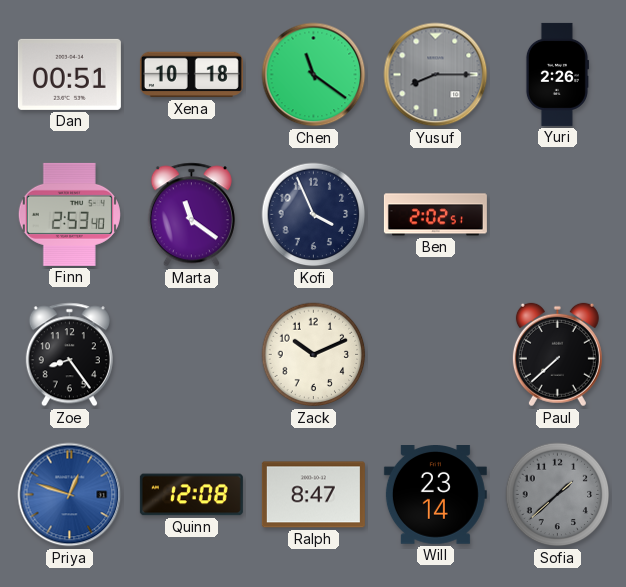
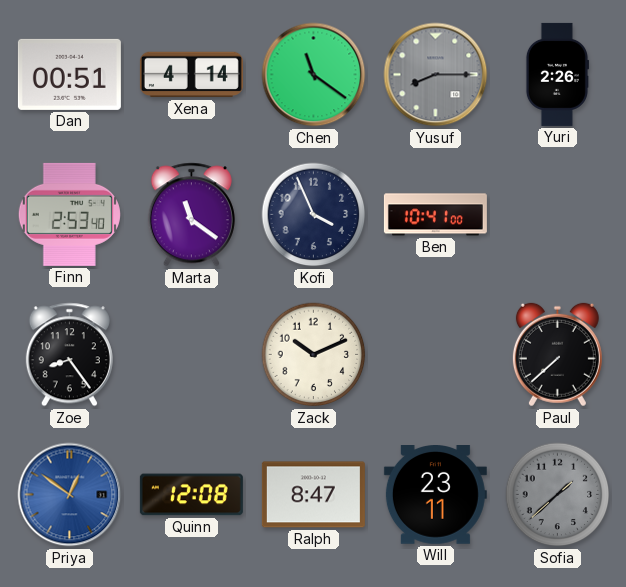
Xena: 10:18 -> 4:14
Ben: 2:02 -> 10:41
Priya: 12:48 -> 12:51
Will: 23:14 -> 23:11
